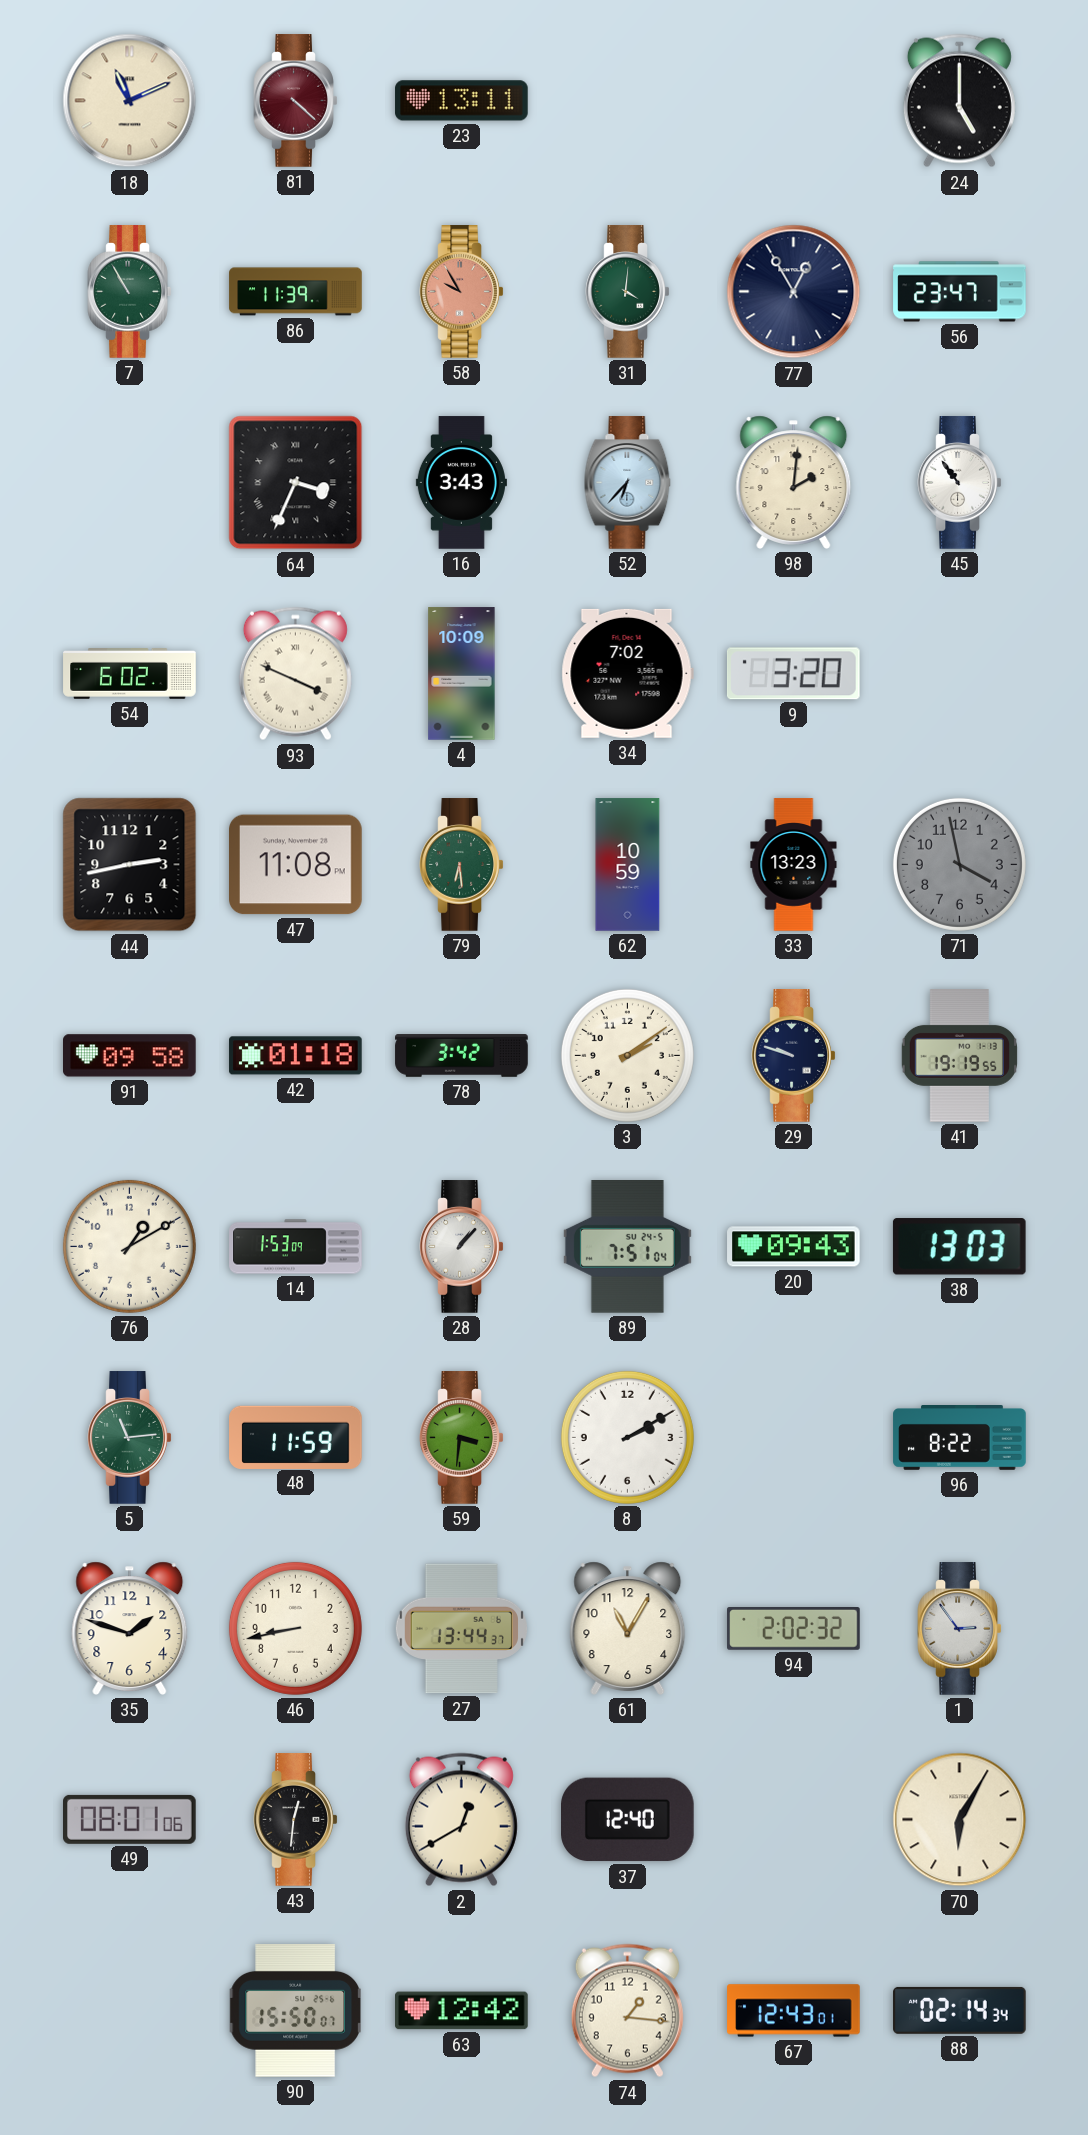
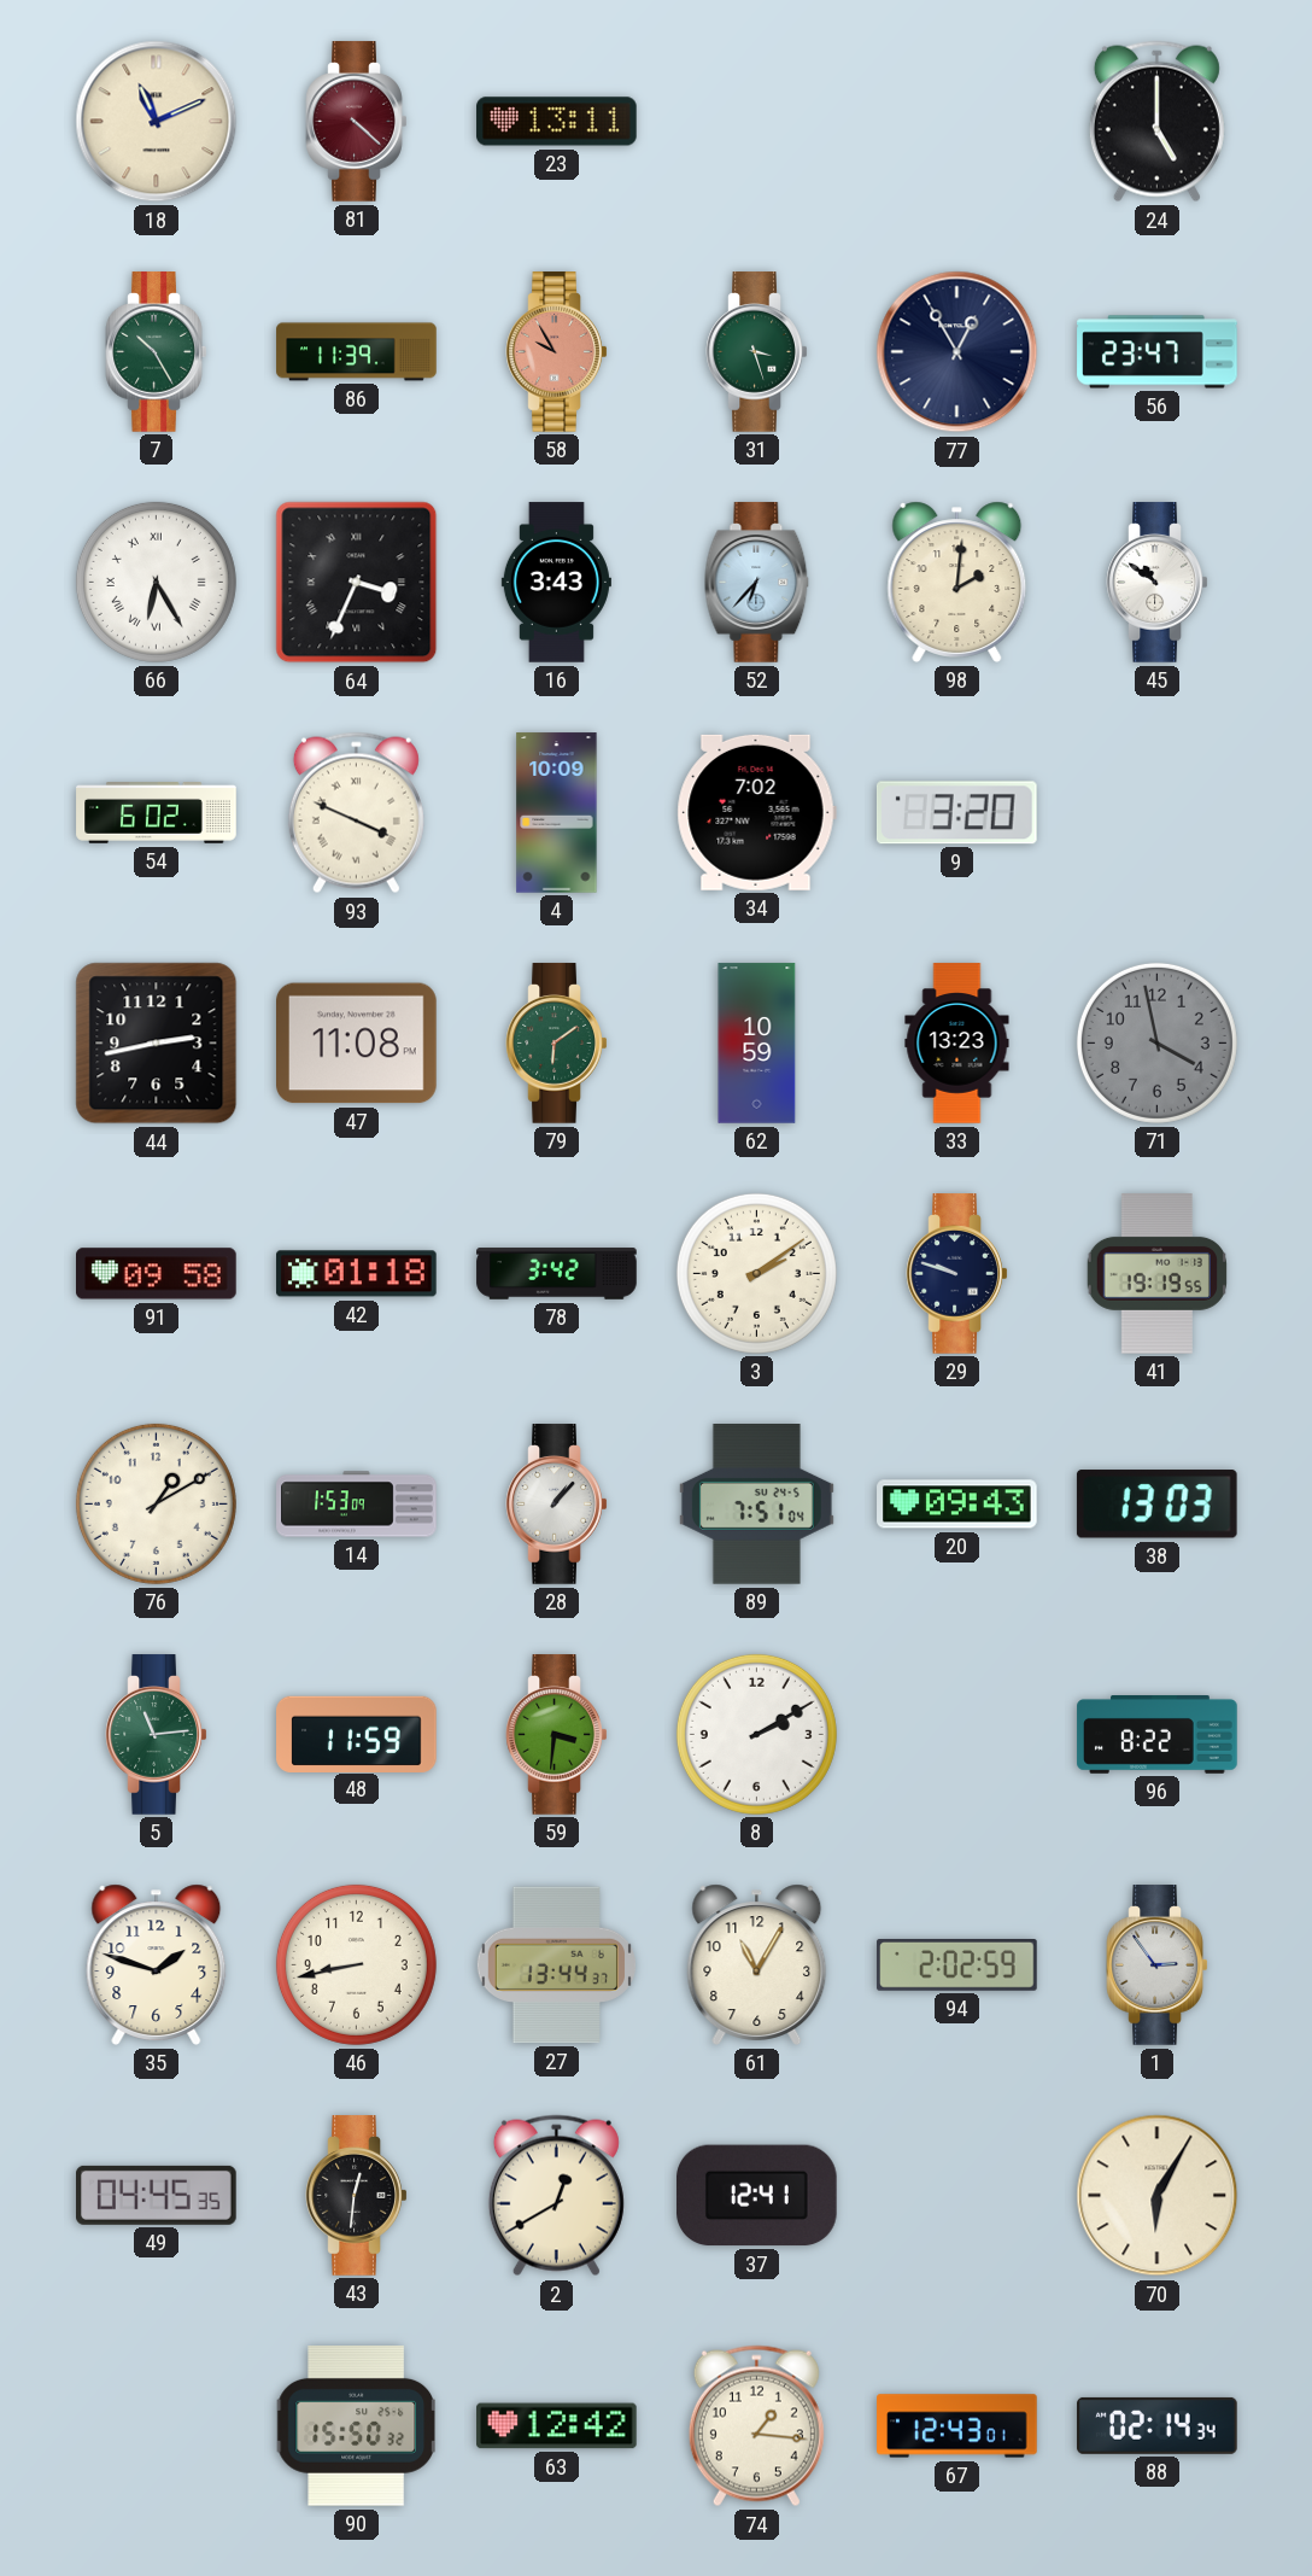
7: 10:55 -> 10:25
31: 4:01 -> 3:27
66: none -> 6:25
45: 10:54 -> 10:51
79: 6:29 -> 6:09
94: 2:02:32 -> 2:02:59
49: 08:01 -> 04:45
37: 12:40 -> 12:41
90: 15:50:07 -> 15:50:32
